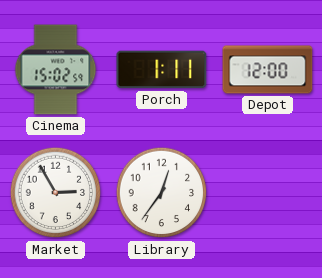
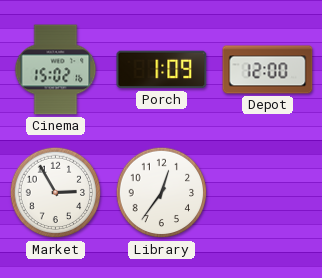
Cinema: 15:02:59 -> 15:02:16
Porch: 1:11 -> 1:09
